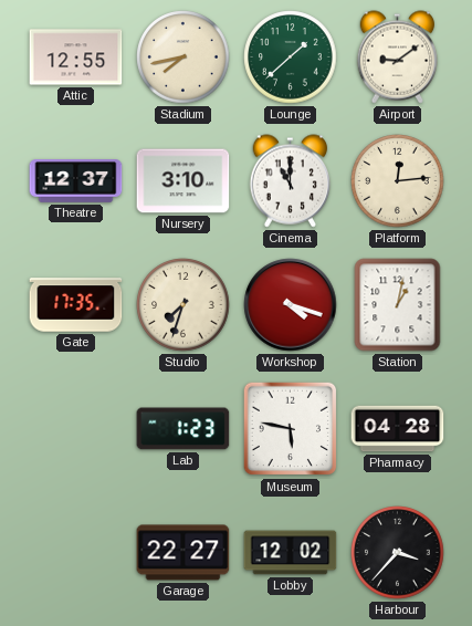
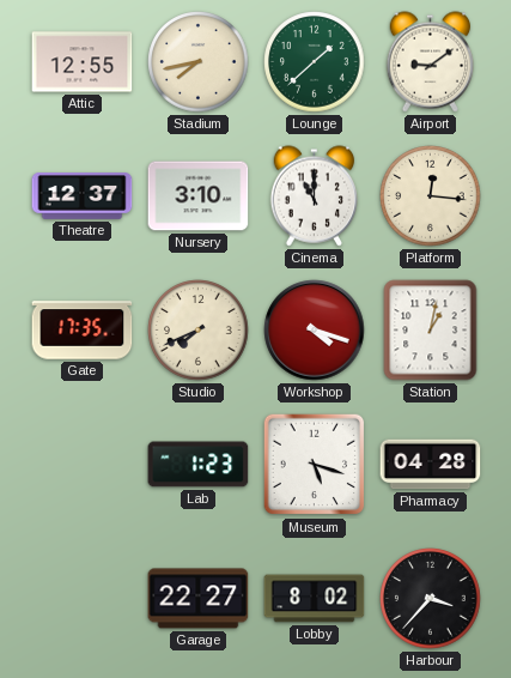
Platform: 12:14 -> 12:16
Studio: 7:33 -> 7:41
Museum: 5:47 -> 5:18
Lobby: 12:02 -> 8:02
